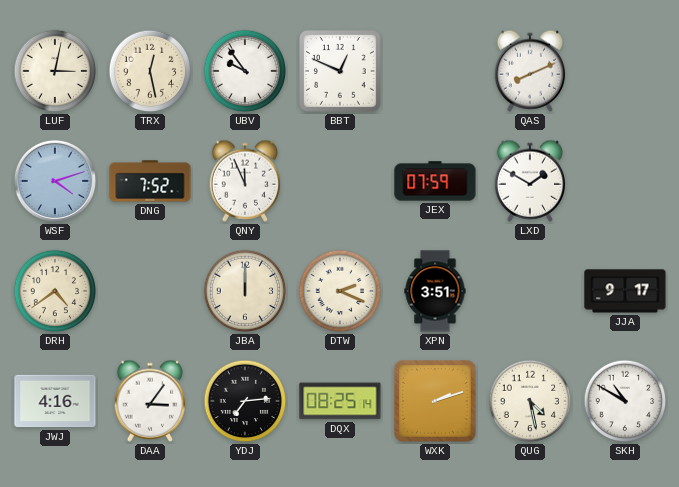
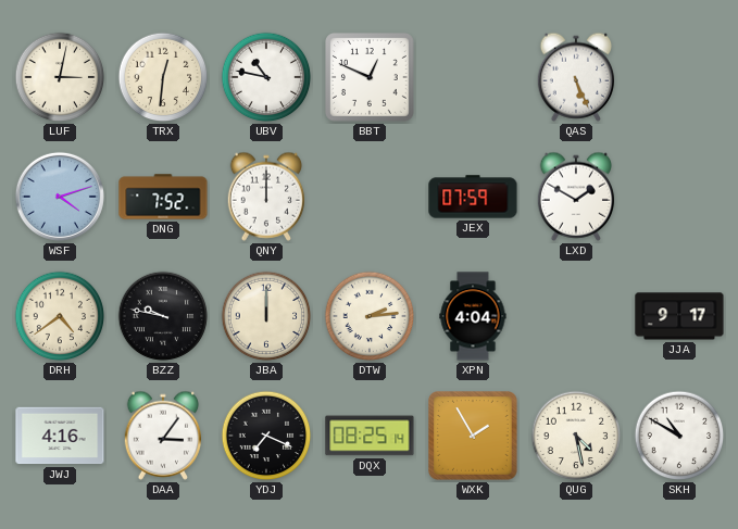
TRX: 12:28 -> 12:31
UBV: 9:54 -> 10:47
QAS: 8:11 -> 5:26
QNY: 11:56 -> 12:00
BZZ: none -> 9:47
DTW: 2:19 -> 2:14
XPN: 3:51 -> 4:04
YDJ: 7:14 -> 7:19
WXK: 2:12 -> 1:55
